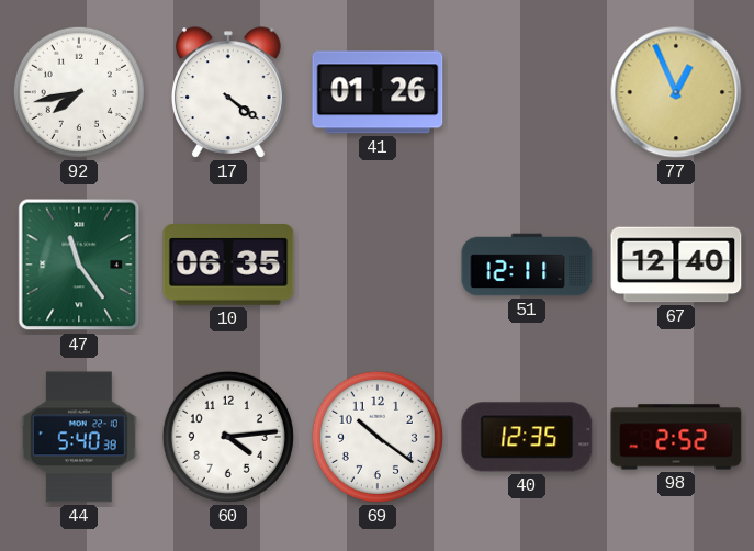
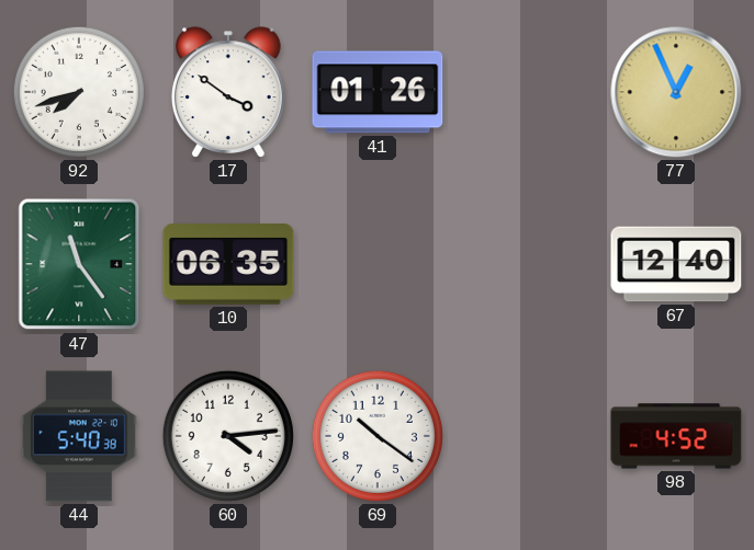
92: 7:43 -> 7:42
17: 4:21 -> 3:51
51: 12:11 -> none
40: 12:35 -> none
98: 2:52 -> 4:52
